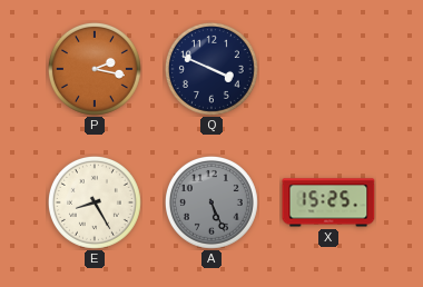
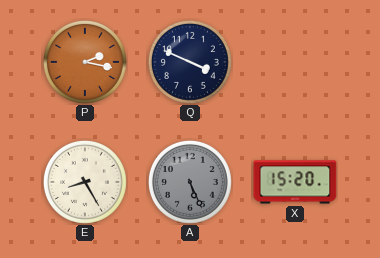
X: 15:25 -> 15:20
